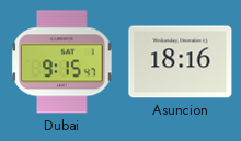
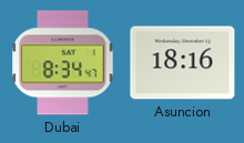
Dubai: 9:15 -> 8:34
